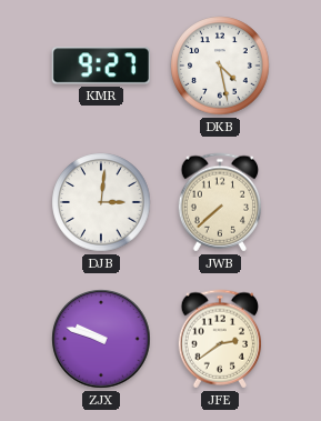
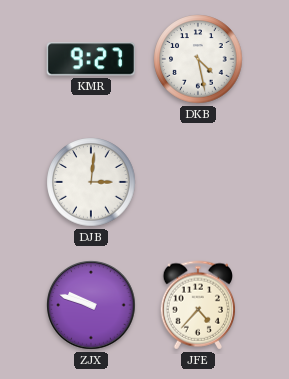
JWB: 7:38 -> none
JFE: 2:39 -> 4:37
